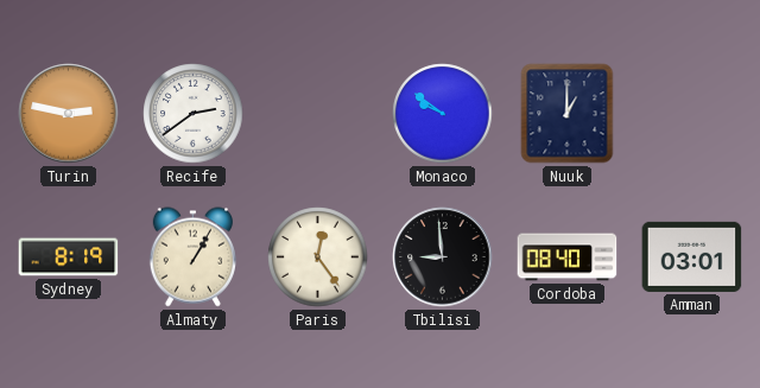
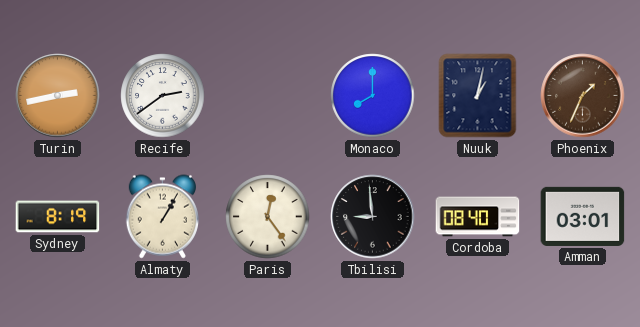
Turin: 2:47 -> 2:43
Monaco: 9:51 -> 8:00
Nuuk: 1:00 -> 1:02
Phoenix: none -> 1:34
